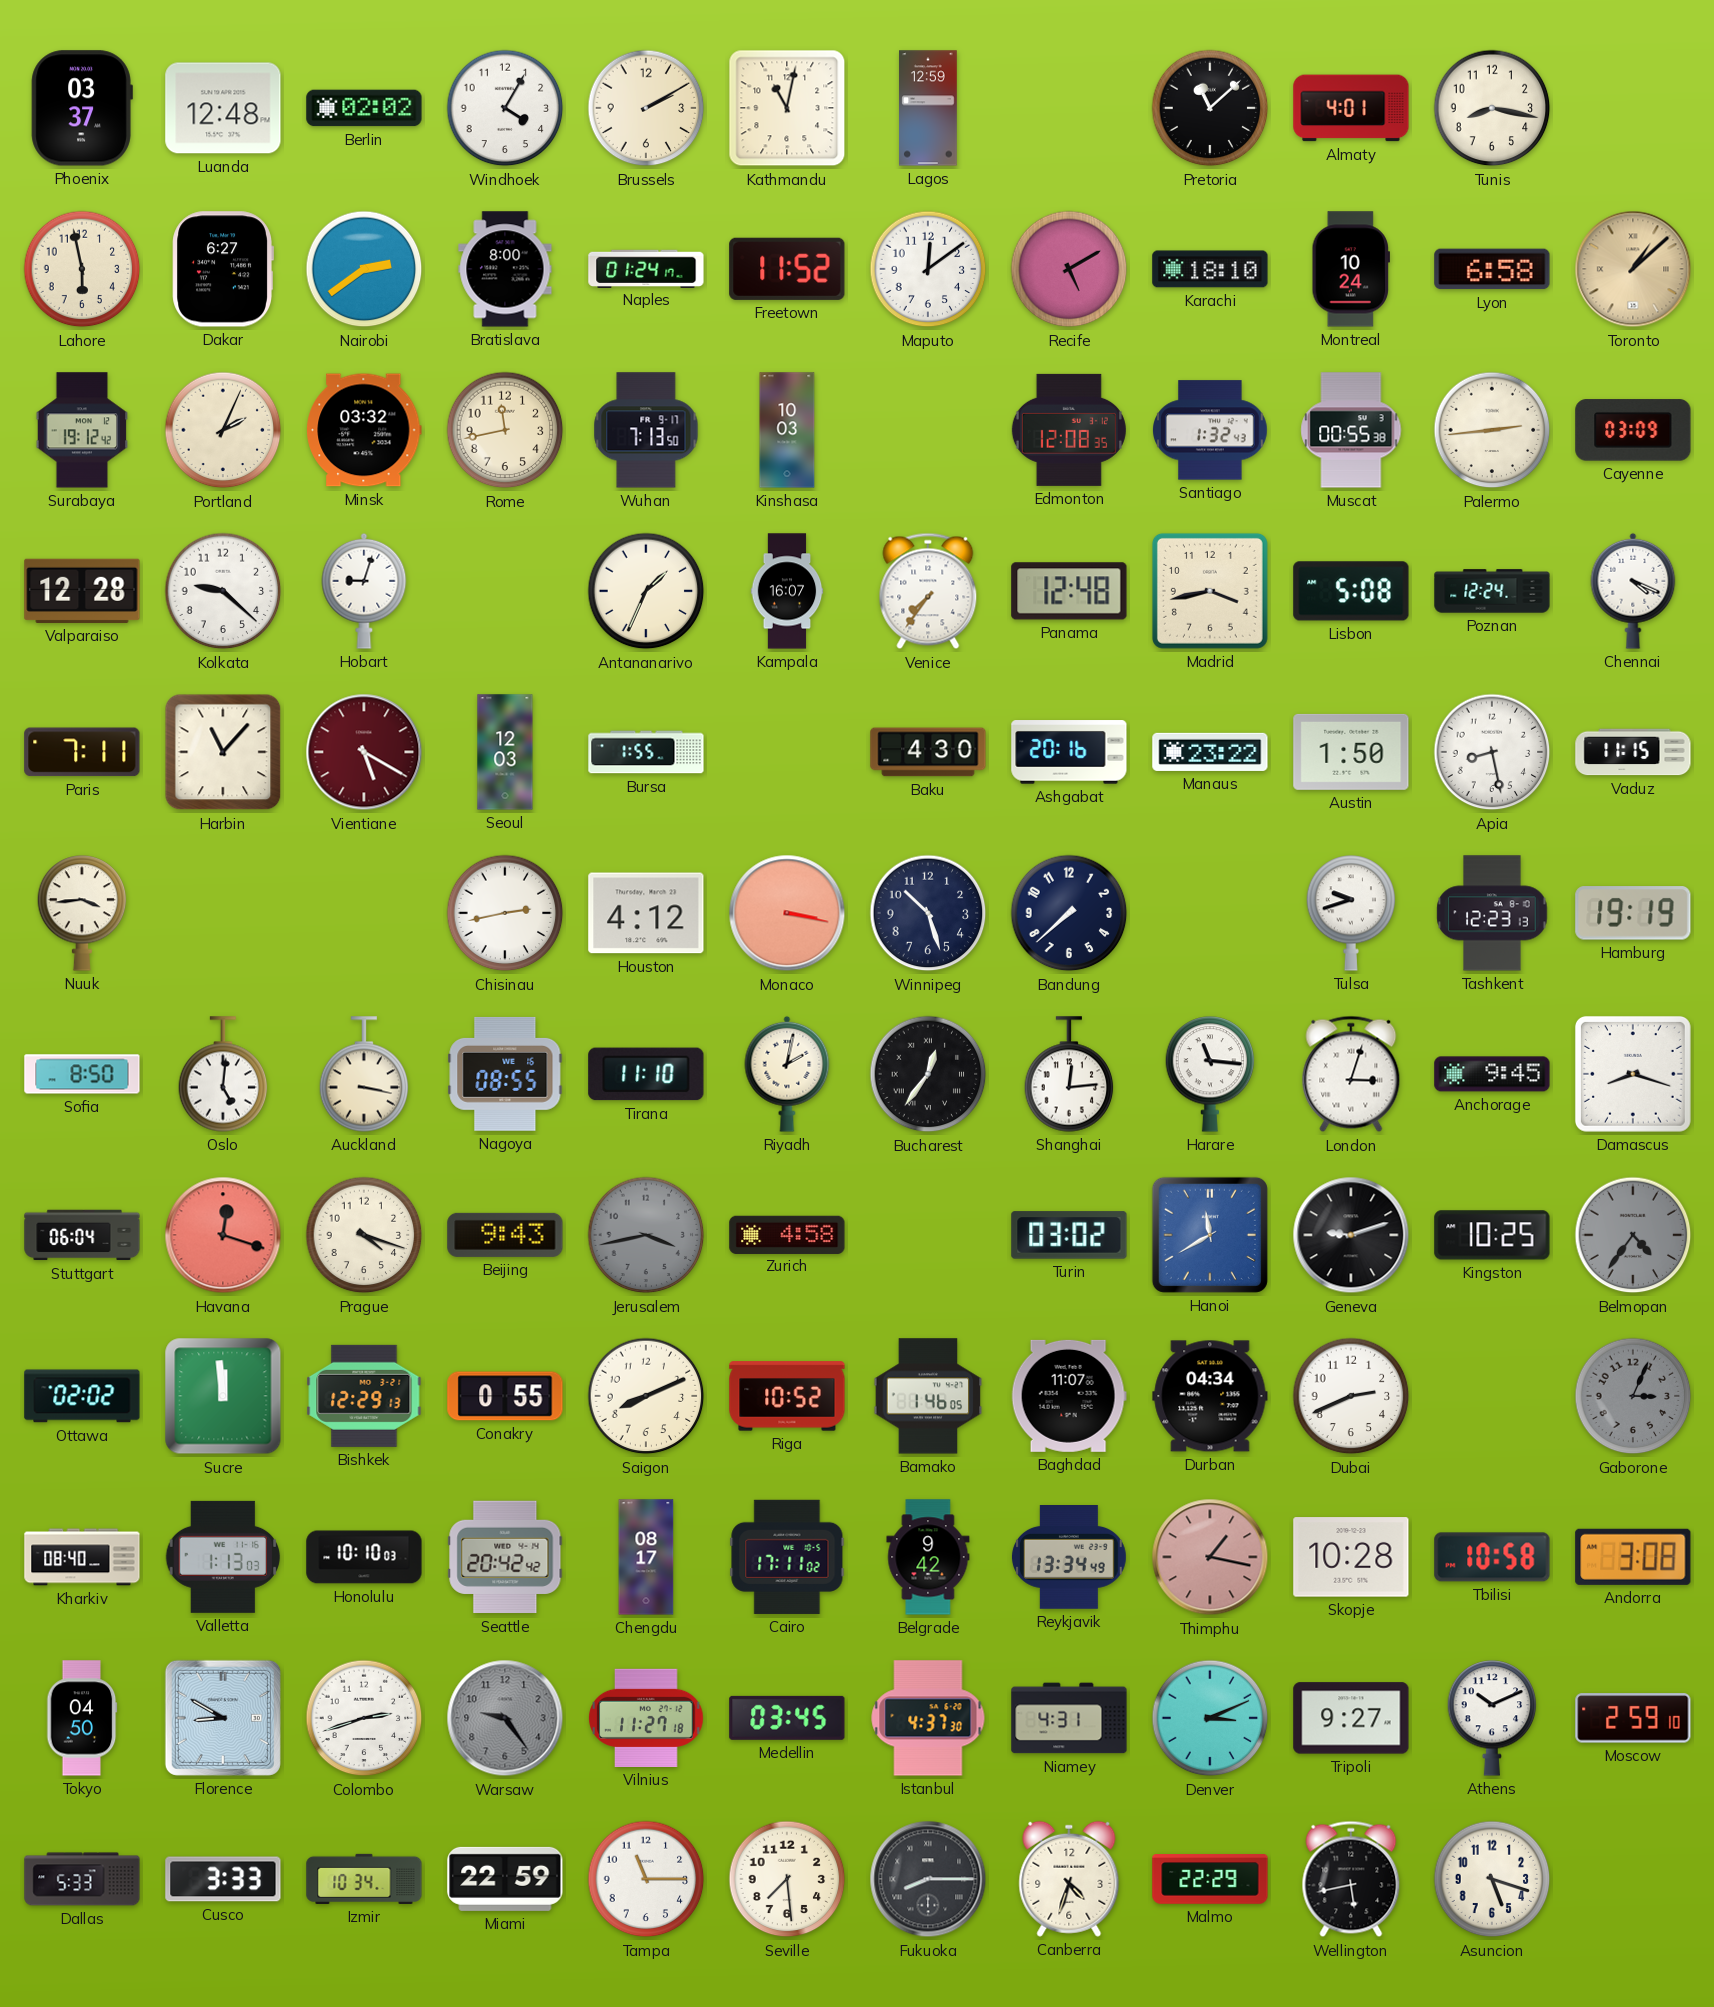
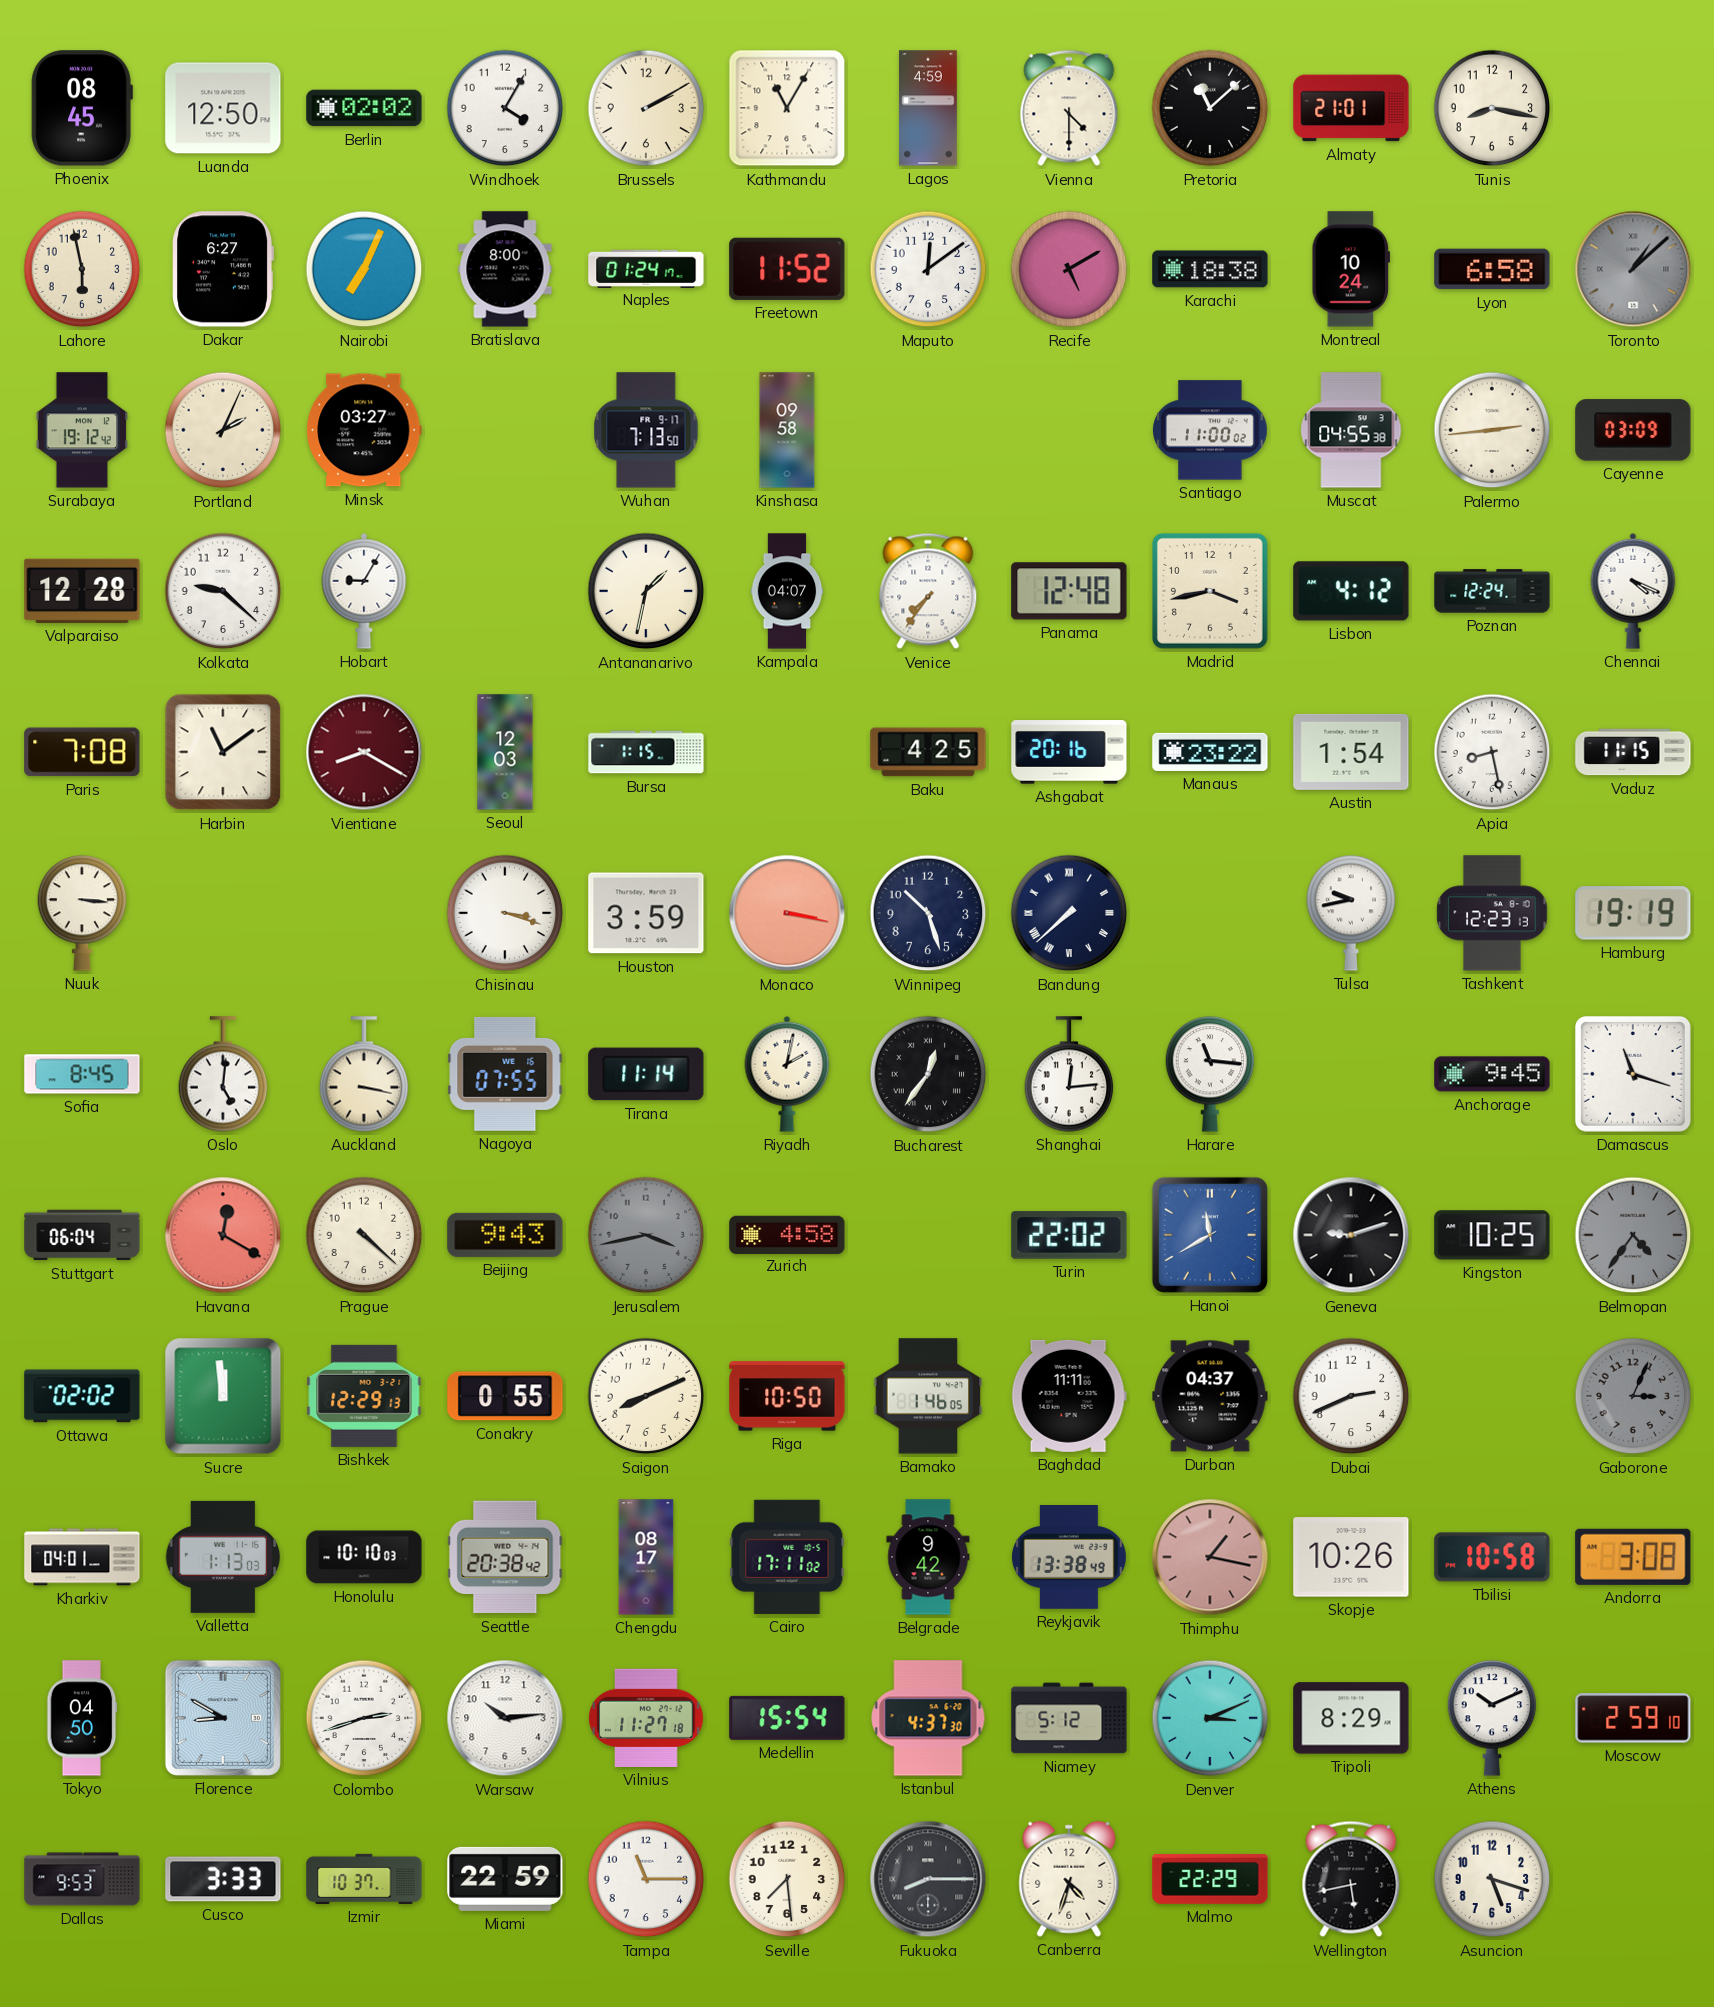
Phoenix: 03:37 -> 08:45
Luanda: 12:48 -> 12:50
Kathmandu: 11:02 -> 11:05
Lagos: 12:59 -> 4:59
Vienna: none -> 4:30
Almaty: 4:01 -> 21:01
Nairobi: 2:39 -> 7:04
Karachi: 18:10 -> 18:38
Toronto dial: champagne -> grey
Minsk: 03:32 -> 03:27
Rome: 11:43 -> none
Kinshasa: 10:03 -> 09:58
Edmonton: 12:08 -> none
Santiago: 1:32 -> 11:00
Muscat: 00:55 -> 04:55
Hobart: 9:03 -> 9:05
Antananarivo: 1:34 -> 1:32
Kampala: 16:07 -> 04:07
Lisbon: 5:08 -> 4:12
Paris: 7:11 -> 7:08
Harbin: 11:07 -> 11:09
Vientiane: 5:20 -> 8:20
Bursa: 1:55 -> 1:15
Baku: 4:30 -> 4:25
Austin: 1:50 -> 1:54
Nuuk: 3:44 -> 3:16
Chisinau: 2:43 -> 3:18
Houston: 4:12 -> 3:59
Bandung numerals: Arabic -> Roman
Tulsa: 9:42 -> 9:43
Sofia: 8:50 -> 8:45
Nagoya: 08:55 -> 07:55
Tirana: 11:10 -> 11:14
London: 3:03 -> none
Damascus: 8:18 -> 11:18
Havana: 12:18 -> 12:20
Prague: 4:18 -> 4:22
Turin: 03:02 -> 22:02
Riga: 10:52 -> 10:50
Baghdad: 11:07 -> 11:11
Durban: 04:34 -> 04:37
Kharkiv: 08:40 -> 04:01
Seattle: 20:42 -> 20:38
Reykjavik: 13:34 -> 13:38
Skopje: 10:28 -> 10:26
Warsaw: 9:24 -> 10:14
Warsaw dial: grey -> white
Medellin: 03:45 -> 15:54
Niamey: 4:31 -> 5:12
Tripoli: 9:27 -> 8:29
Dallas: 5:33 -> 9:53
Izmir: 10:34 -> 10:37
